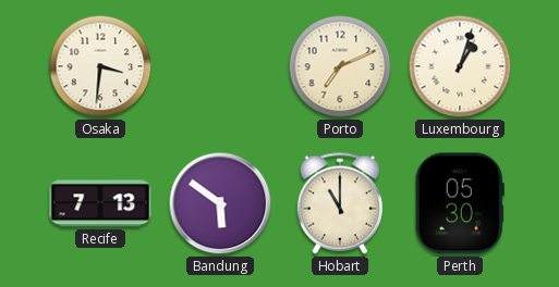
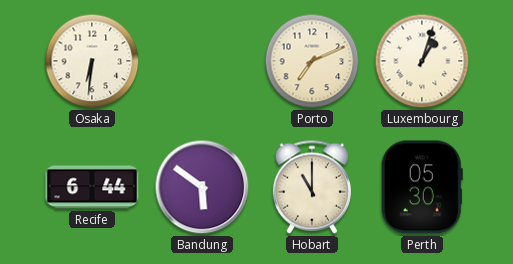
Osaka: 3:31 -> 6:31
Recife: 7:13 -> 6:44
